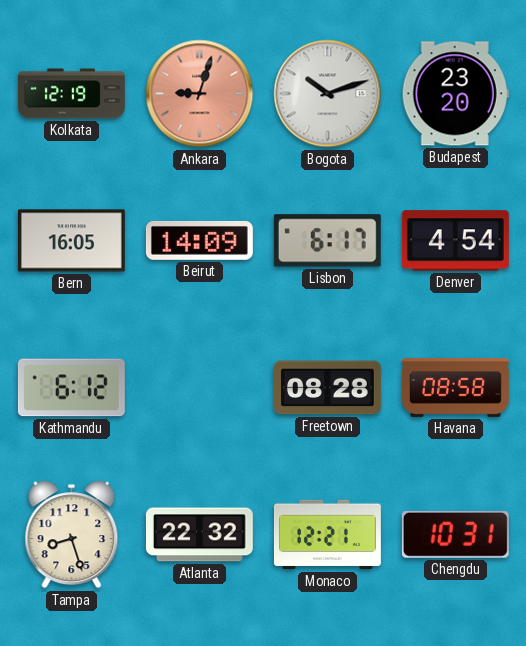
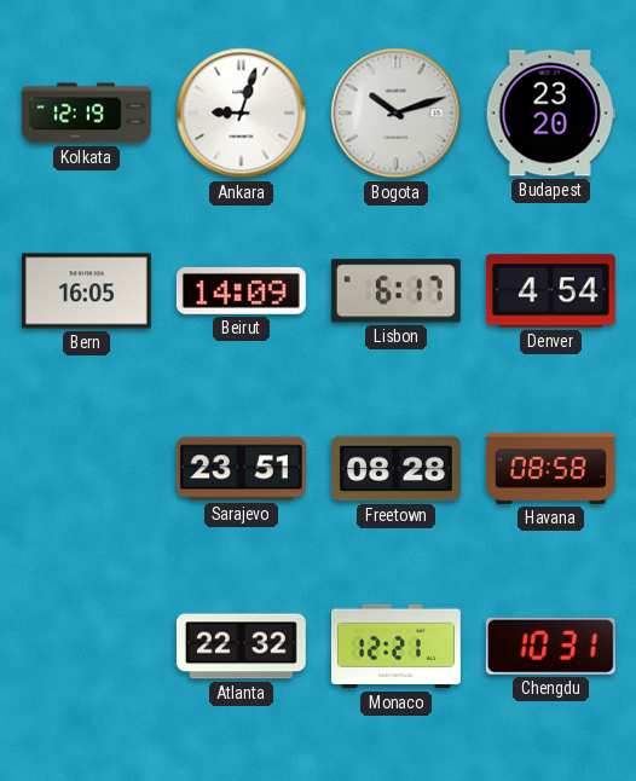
Ankara dial: salmon -> white
Kathmandu: 6:12 -> none
Sarajevo: none -> 23:51
Tampa: 8:27 -> none
